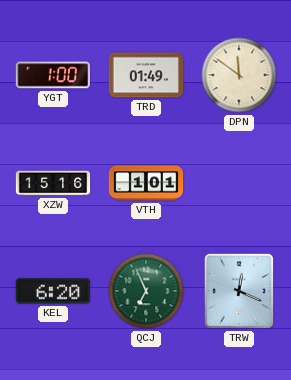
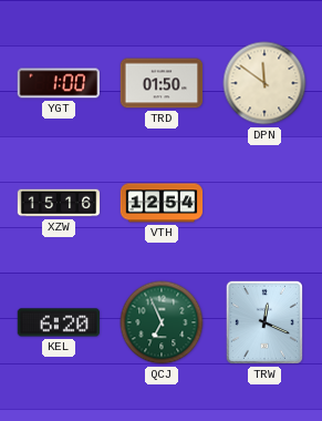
TRD: 01:49 -> 01:50
VTH: 1:01 -> 12:54
